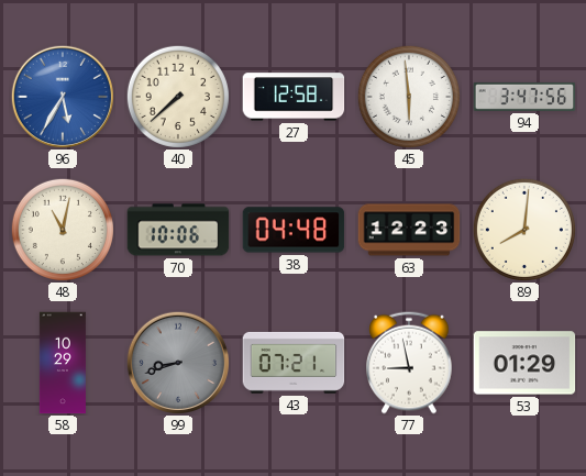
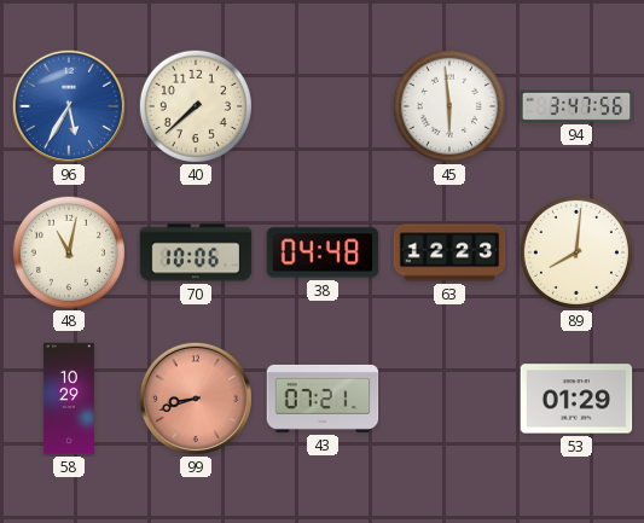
27: 12:58 -> none
99 dial: grey -> salmon
77: 8:58 -> none
